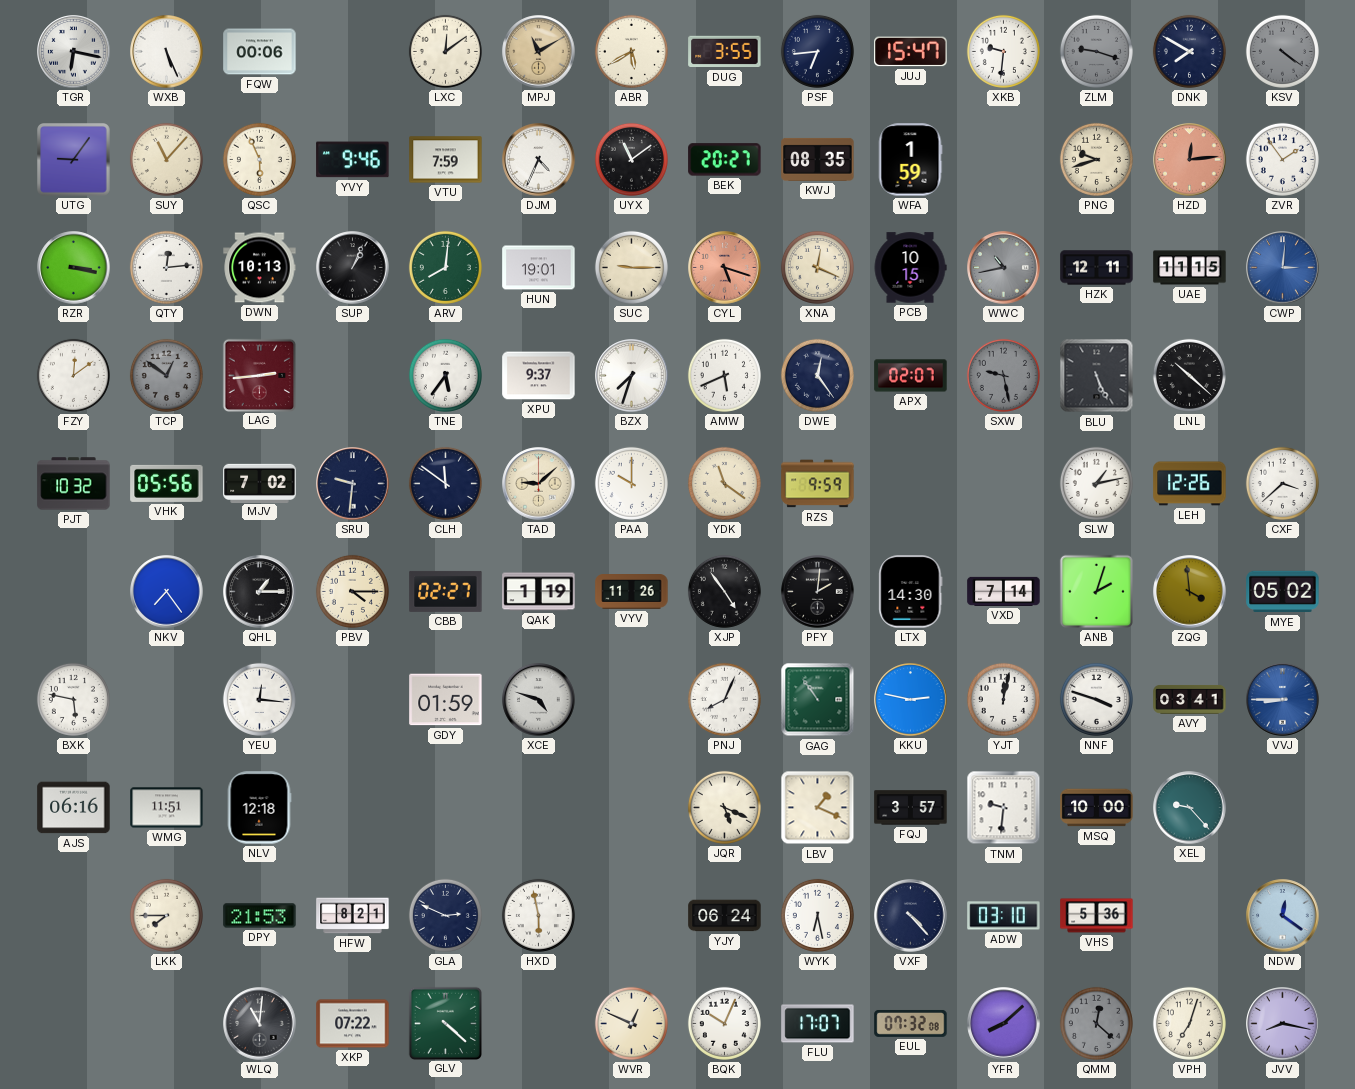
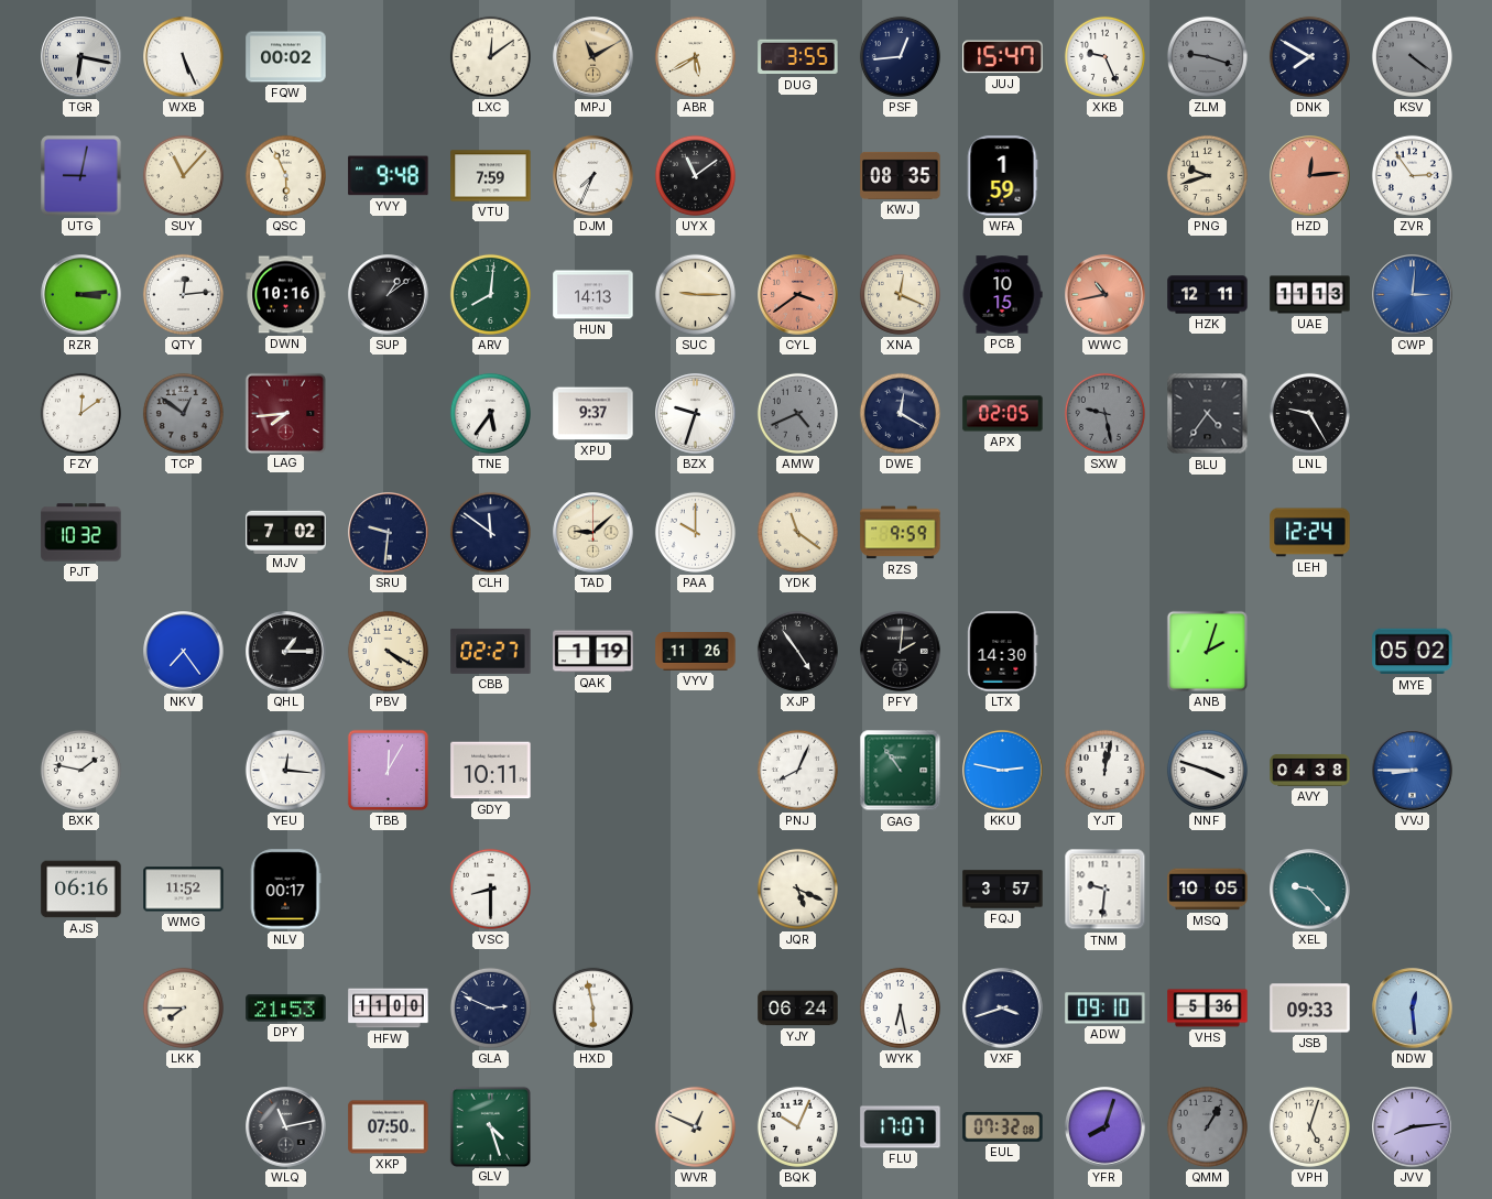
FQW: 00:06 -> 00:02
PSF: 6:44 -> 12:44
XKB: 9:31 -> 9:26
UTG: 9:06 -> 9:02
YVY: 9:46 -> 9:48
DJM: 4:34 -> 7:34
BEK: 20:27 -> none
ZVR: 1:54 -> 2:54
RZR: 3:17 -> 3:14
DWN: 10:13 -> 10:16
SUP: 1:04 -> 1:09
HUN: 19:01 -> 14:13
CYL: 5:18 -> 3:39
WWC dial: grey -> salmon
UAE: 11:15 -> 11:13
LAG: 2:44 -> 7:44
BZX: 7:33 -> 9:33
AMW: 5:41 -> 4:41
AMW dial: white -> grey
DWE: 12:24 -> 12:20
APX: 02:07 -> 02:05
BLU: 5:26 -> 4:36
LNL: 10:22 -> 9:25
VHK: 05:56 -> none
SLW: 1:13 -> none
LEH: 12:26 -> 12:24
CXF: 3:38 -> none
PBV: 4:15 -> 4:20
VXD: 7:14 -> none
ZQG: 3:59 -> none
BXK: 5:47 -> 1:47
TBB: none -> 12:05
GDY: 01:59 -> 10:11
XCE: 4:48 -> none
AVY: 03:41 -> 04:38
WMG: 11:51 -> 11:52
NLV: 12:18 -> 00:17
VSC: none -> 8:30
LBV: 1:19 -> none
MSQ: 10:00 -> 10:05
HFW: 8:21 -> 11:00
VXF: 4:23 -> 3:42
ADW: 03:10 -> 09:10
JSB: none -> 09:33
NDW: 12:21 -> 12:29
WLQ: 11:01 -> 11:13
XKP: 07:22 -> 07:50
GLV: 4:22 -> 4:27
YFR: 8:08 -> 8:03
QMM: 12:22 -> 1:05
VPH: 7:03 -> 5:03
JVV: 8:17 -> 8:14
